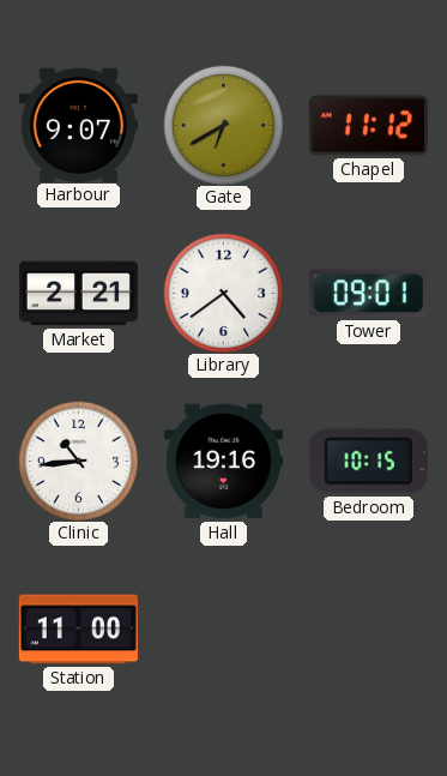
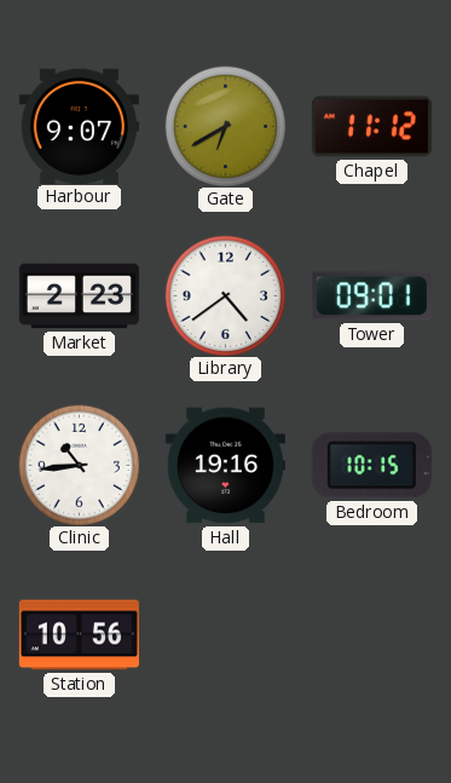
Market: 2:21 -> 2:23
Station: 11:00 -> 10:56
